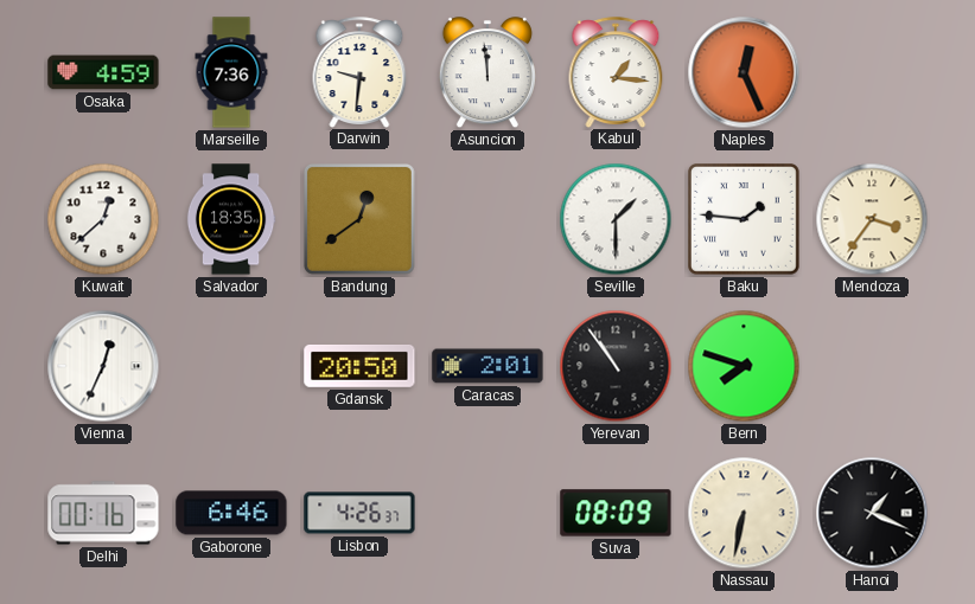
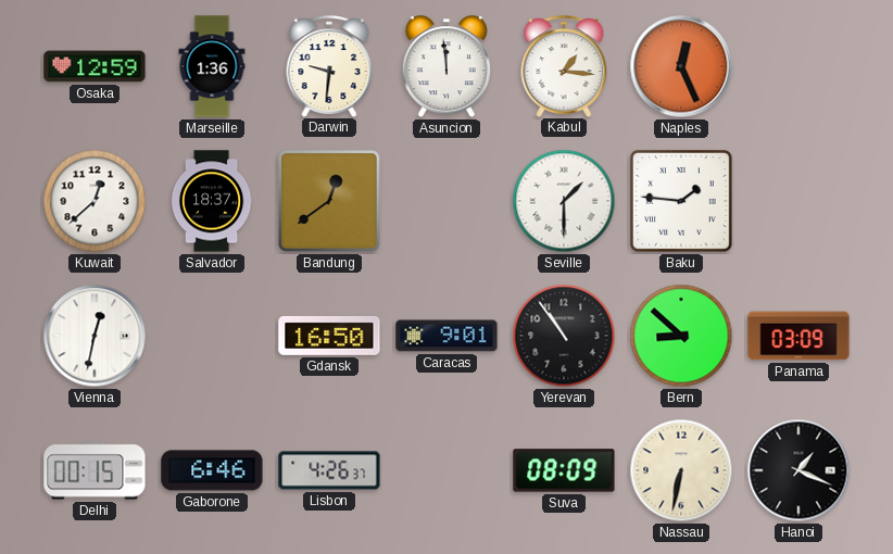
Osaka: 4:59 -> 12:59
Marseille: 7:36 -> 1:36
Salvador: 18:35 -> 18:37
Mendoza: 3:36 -> none
Vienna: 12:34 -> 12:32
Gdansk: 20:50 -> 16:50
Caracas: 2:01 -> 9:01
Bern: 7:48 -> 8:52
Panama: none -> 03:09
Delhi: 00:16 -> 00:15
